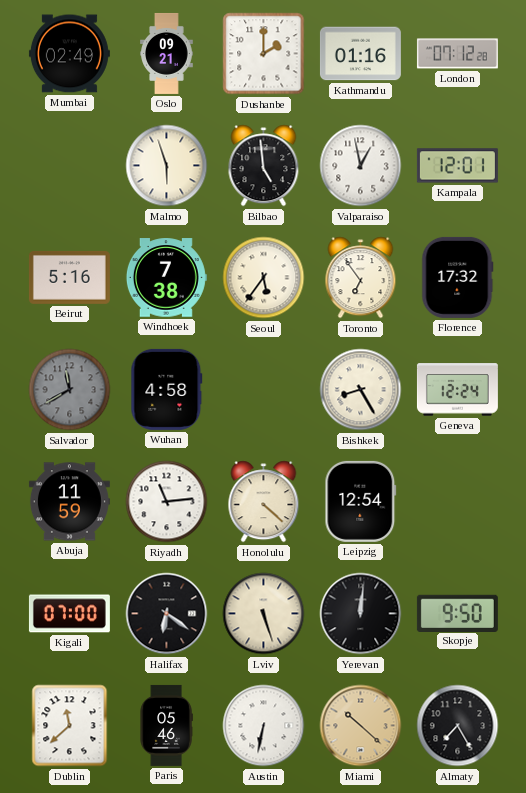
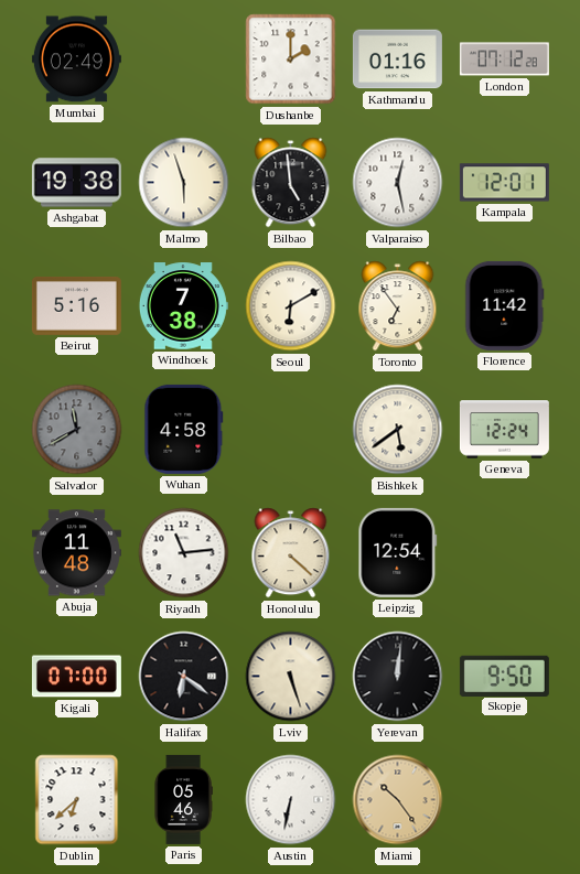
Oslo: 09:21 -> none
Ashgabat: none -> 19:38
Valparaiso: 12:58 -> 12:28
Seoul: 5:36 -> 6:10
Florence: 17:32 -> 11:42
Bishkek: 8:25 -> 5:39
Abuja: 11:59 -> 11:48
Dublin: 11:38 -> 6:38
Miami: 10:22 -> 10:24
Almaty: 7:25 -> none
